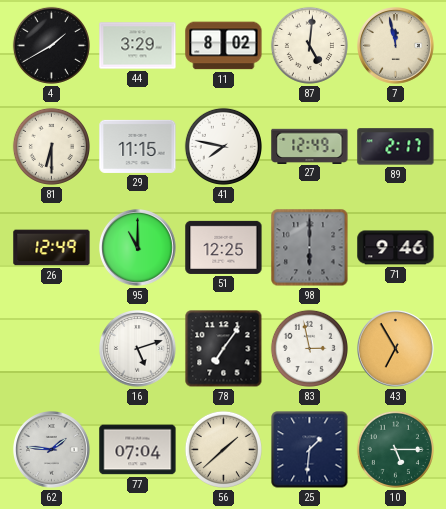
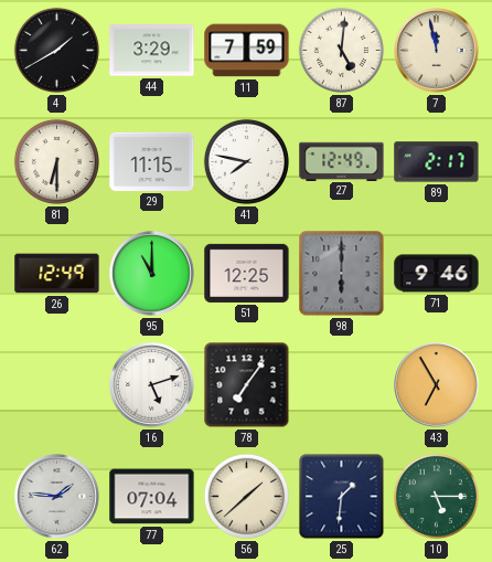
11: 8:02 -> 7:59
83: 2:58 -> none
